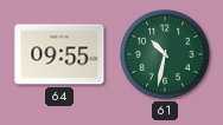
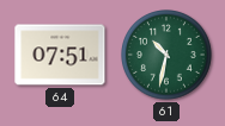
64: 09:55 -> 07:51
